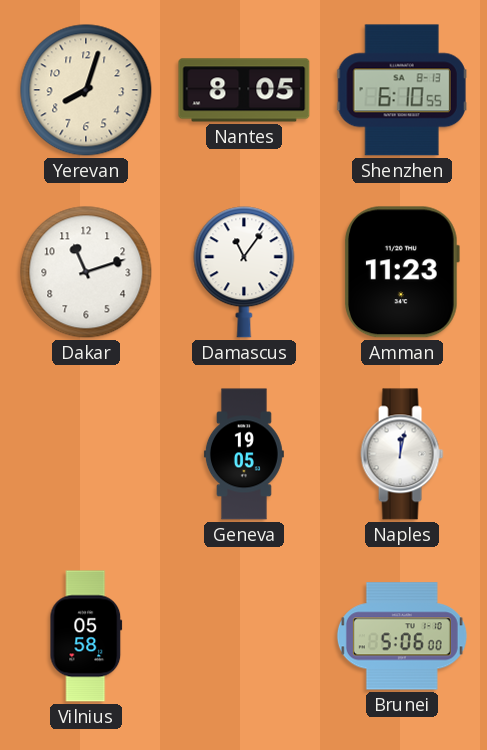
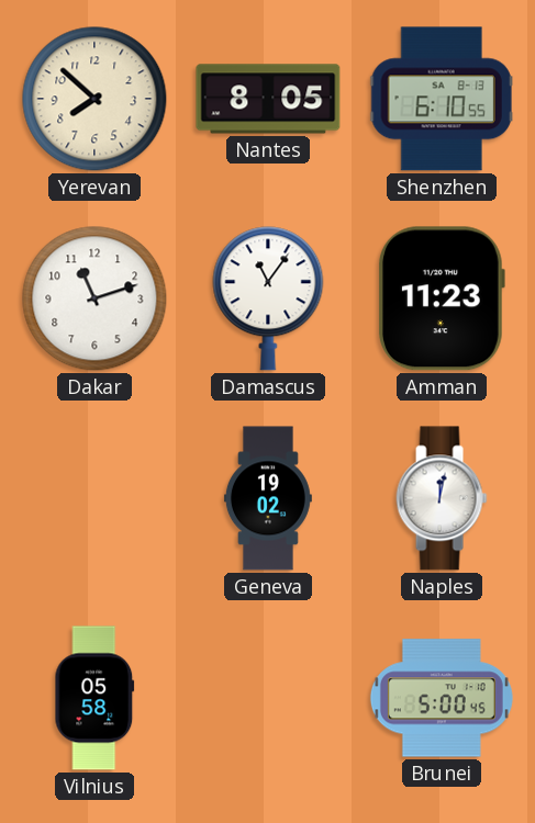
Yerevan: 8:03 -> 7:52
Geneva: 19:05 -> 19:02
Brunei: 5:06 -> 5:00
